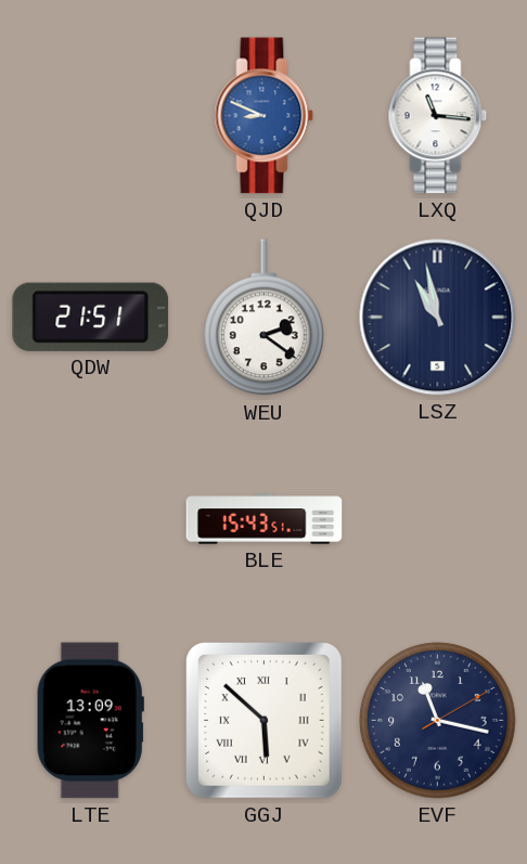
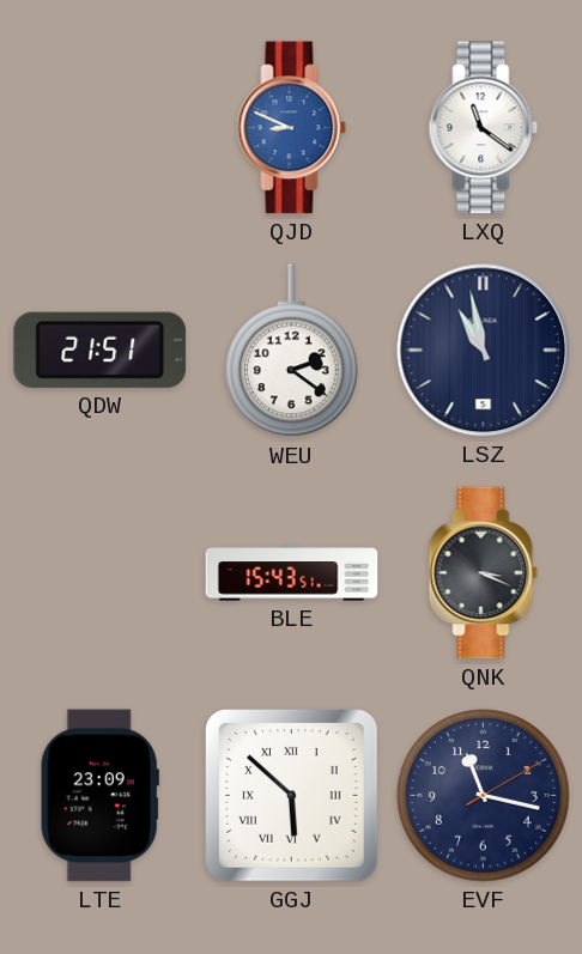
LXQ: 11:16 -> 11:21
QNK: none -> 3:19
LTE: 13:09 -> 23:09
